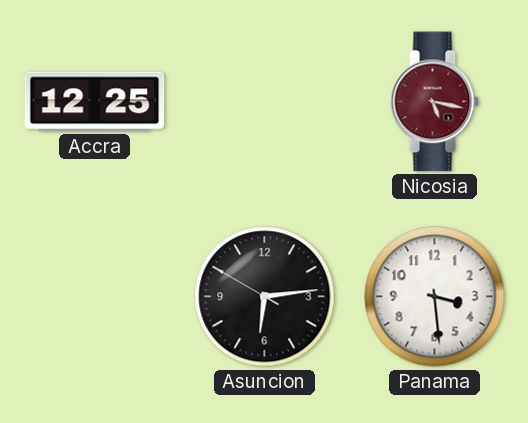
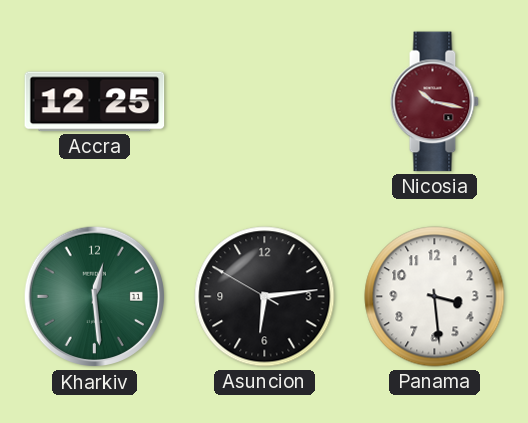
Nicosia: 5:17 -> 10:17
Kharkiv: none -> 12:29
